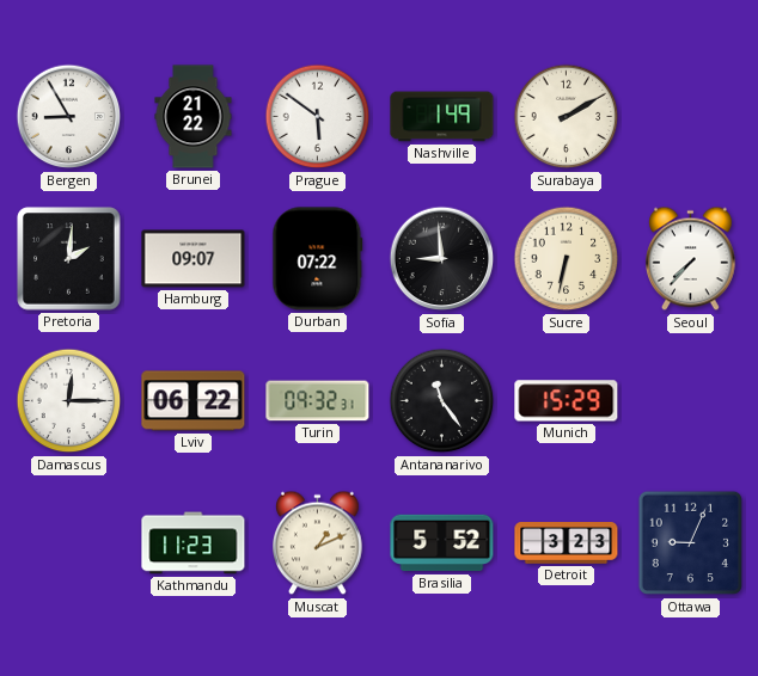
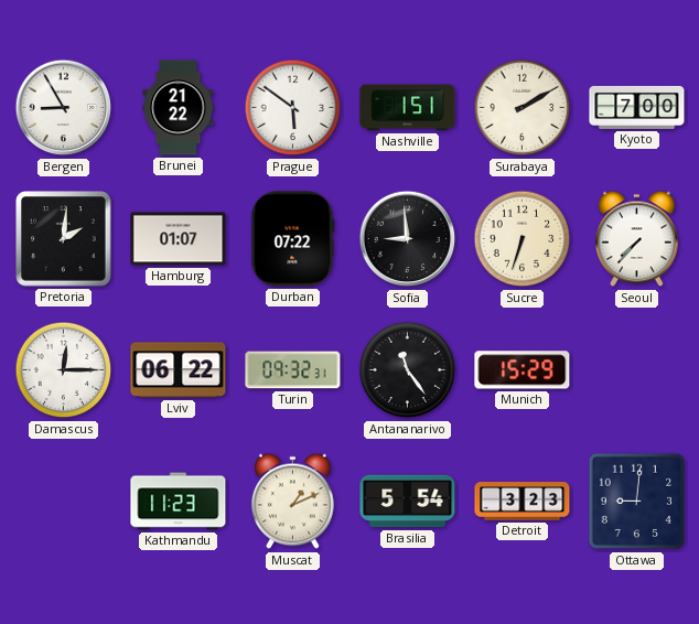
Nashville: 1:49 -> 1:51
Kyoto: none -> 7:00
Hamburg: 09:07 -> 01:07
Sucre: 6:32 -> 6:33
Brasilia: 5:52 -> 5:54
Ottawa: 9:04 -> 9:01
